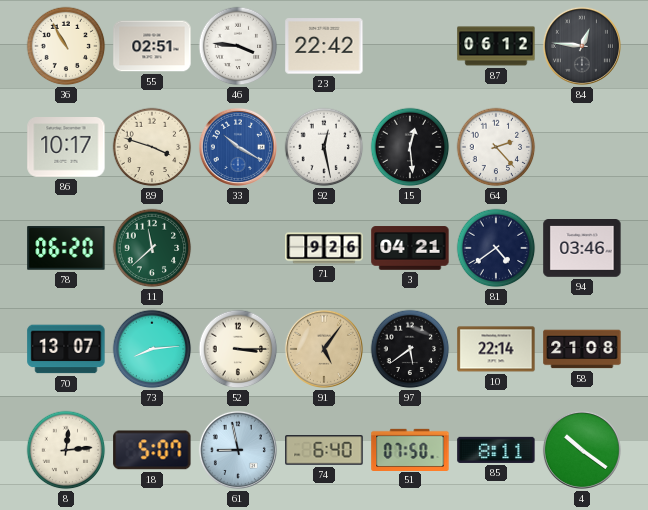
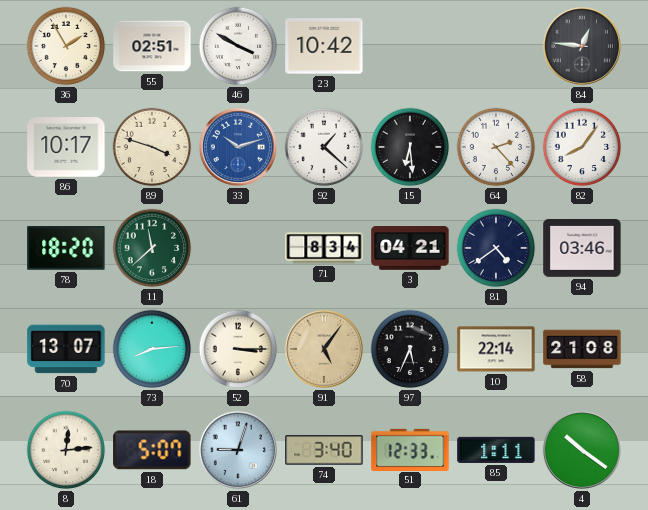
36: 10:55 -> 1:55
46: 3:46 -> 3:50
23: 22:42 -> 10:42
87: 06:12 -> none
33: 10:20 -> 10:12
92: 12:28 -> 1:22
15: 12:29 -> 6:29
82: none -> 8:06
78: 06:20 -> 18:20
71: 9:26 -> 8:34
97: 5:39 -> 5:34
61: 8:58 -> 9:03
74: 6:40 -> 3:40
51: 07:50 -> 12:33
85: 8:11 -> 1:11
